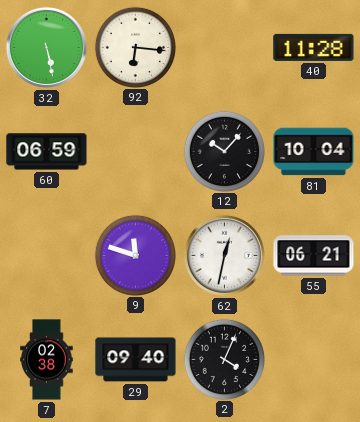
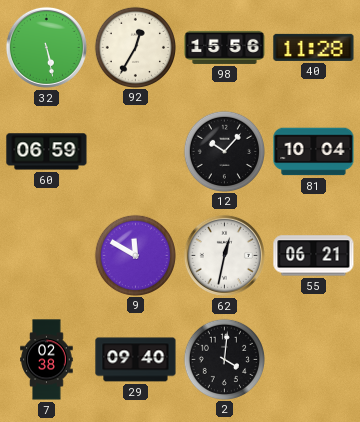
92: 6:16 -> 12:35
98: none -> 15:56
9: 11:48 -> 11:50
2: 4:04 -> 4:01
